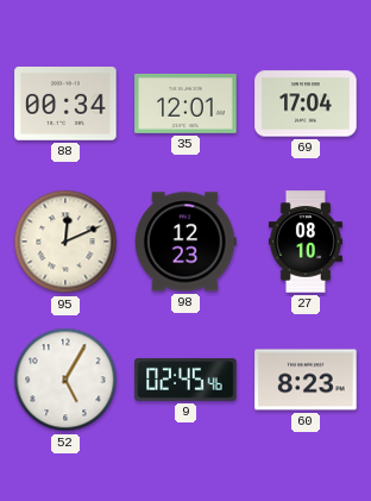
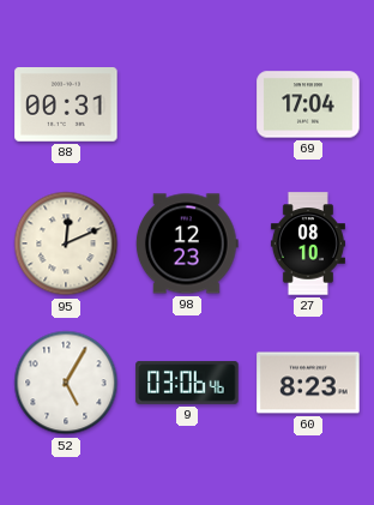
88: 00:34 -> 00:31
35: 12:01 -> none
9: 02:45 -> 03:06
